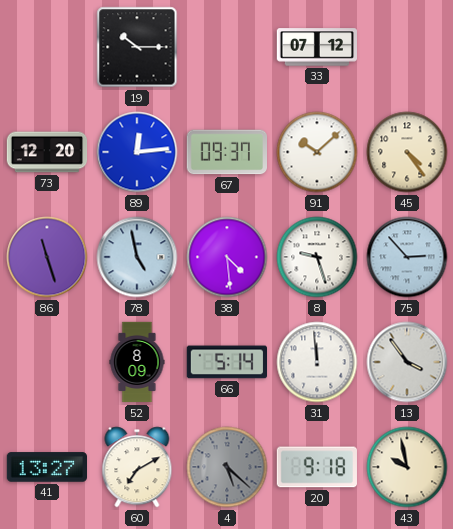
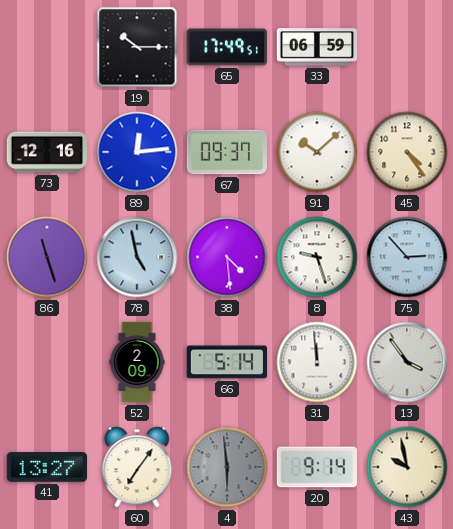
65: none -> 17:49
33: 07:12 -> 06:59
73: 12:20 -> 12:16
52: 8:09 -> 2:09
60: 7:10 -> 7:06
4: 5:22 -> 5:59
20: 9:18 -> 9:14
